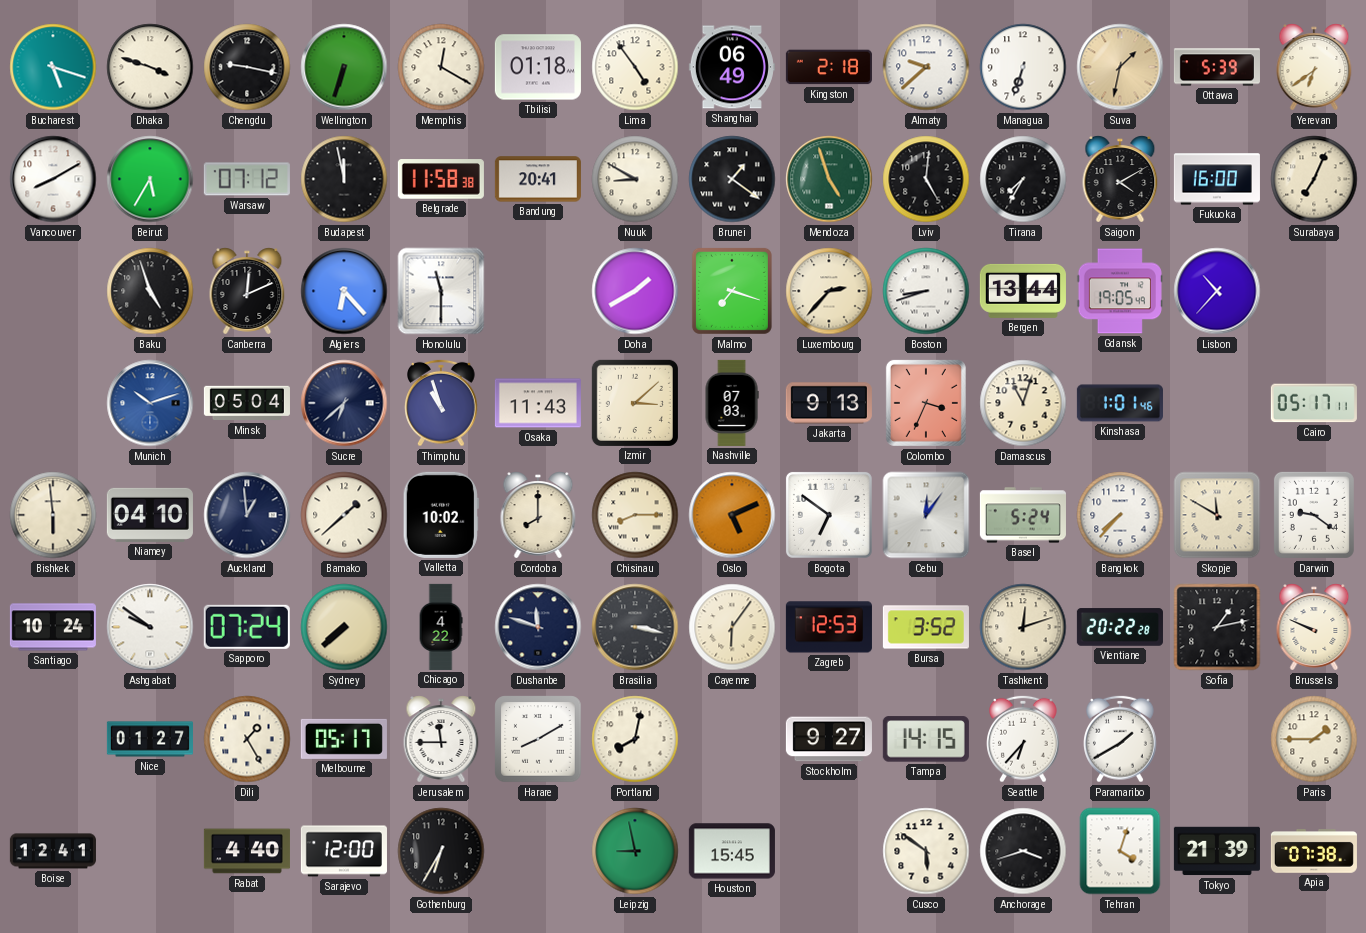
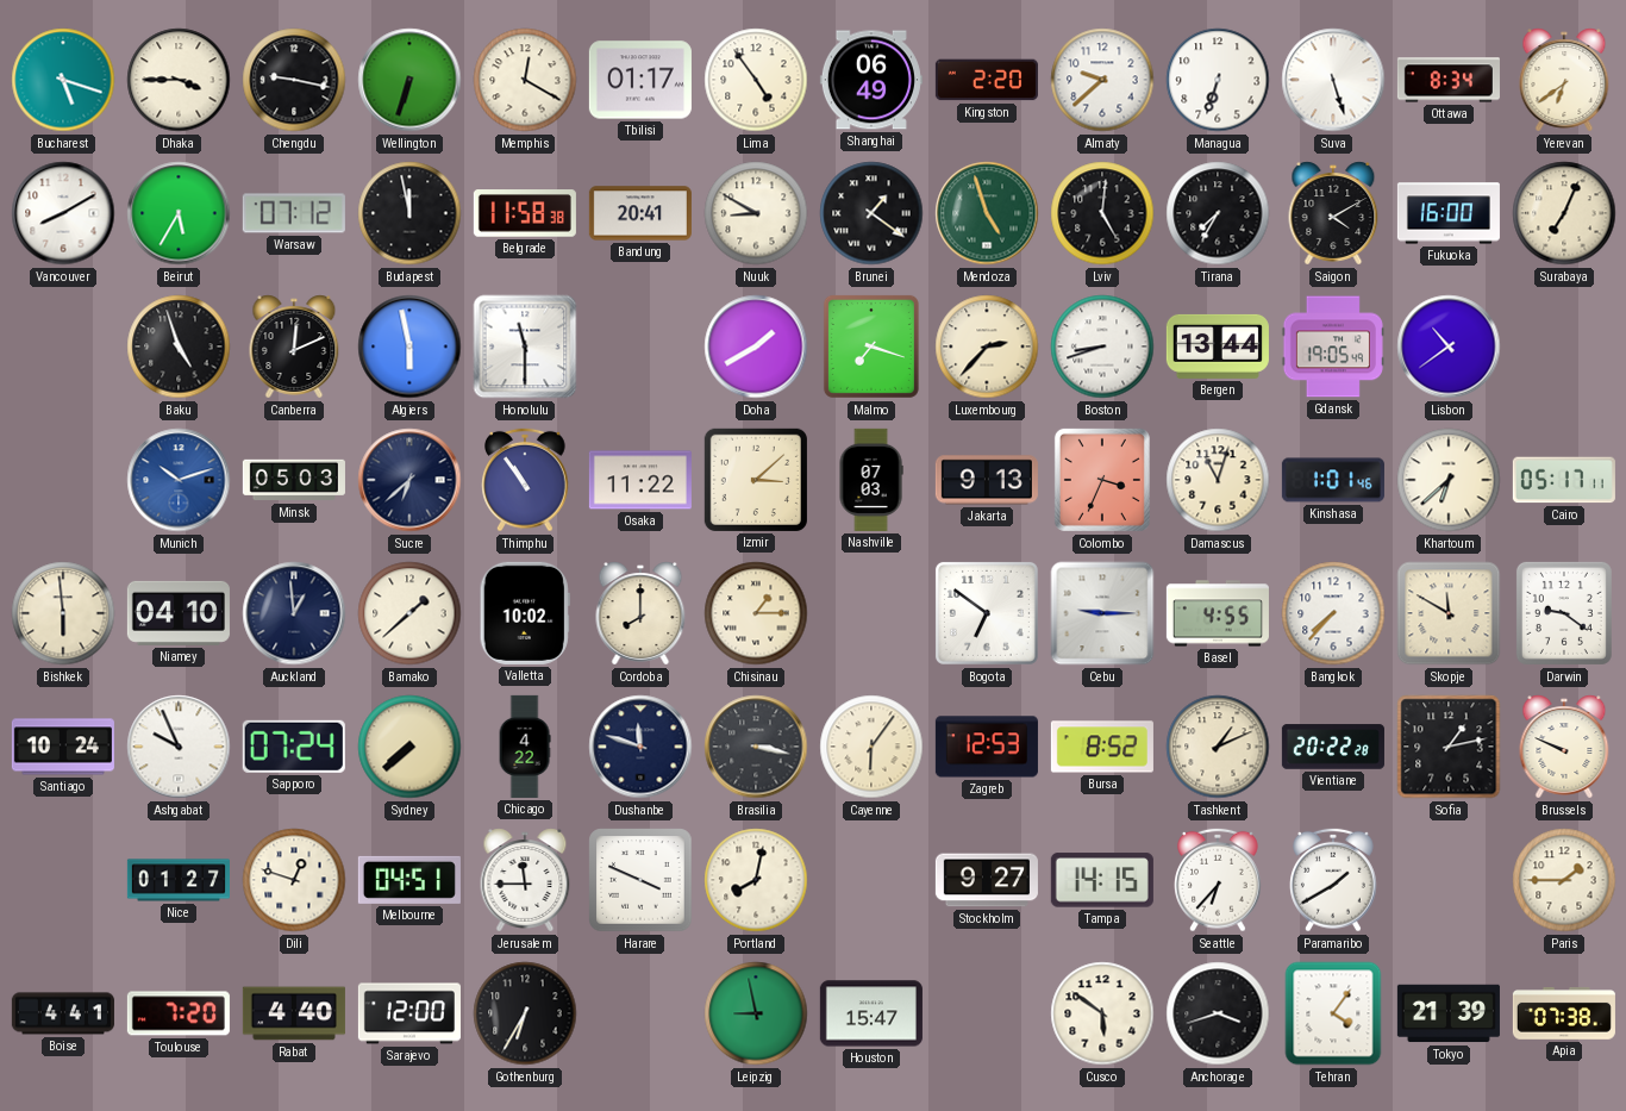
Dhaka: 3:48 -> 3:45
Tbilisi: 01:18 -> 01:17
Kingston: 2:18 -> 2:20
Suva: 1:32 -> 5:27
Suva dial: champagne -> white
Ottawa: 5:39 -> 8:34
Algiers: 6:23 -> 5:58
Lisbon: 10:37 -> 10:39
Minsk: 05:04 -> 05:03
Thimphu: 10:57 -> 10:54
Osaka: 11:43 -> 11:22
Khartoum: none -> 6:38
Chisinau: 8:15 -> 1:15
Oslo: 5:11 -> none
Cebu: 12:06 -> 9:15
Basel: 5:24 -> 4:55
Ashgabat: 9:51 -> 9:56
Bursa: 3:52 -> 8:52
Tashkent: 12:12 -> 1:11
Dili: 1:25 -> 12:48
Melbourne: 05:17 -> 04:51
Harare: 8:10 -> 3:49
Boise: 12:41 -> 4:41
Toulouse: none -> 7:20
Houston: 15:45 -> 15:47
Tehran: 4:03 -> 4:06
